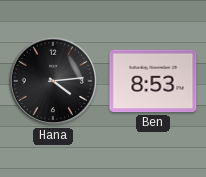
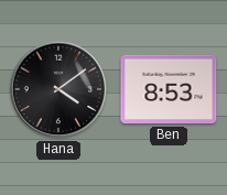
Hana: 4:14 -> 4:09
